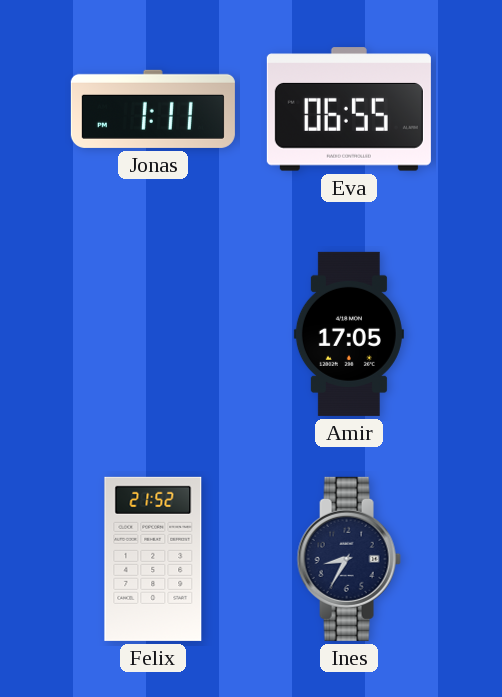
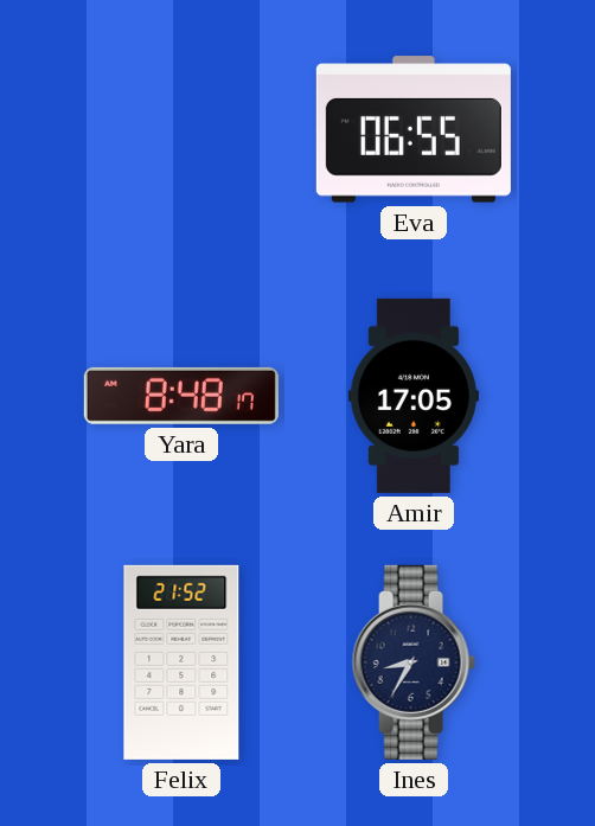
Jonas: 1:11 -> none
Yara: none -> 8:48
